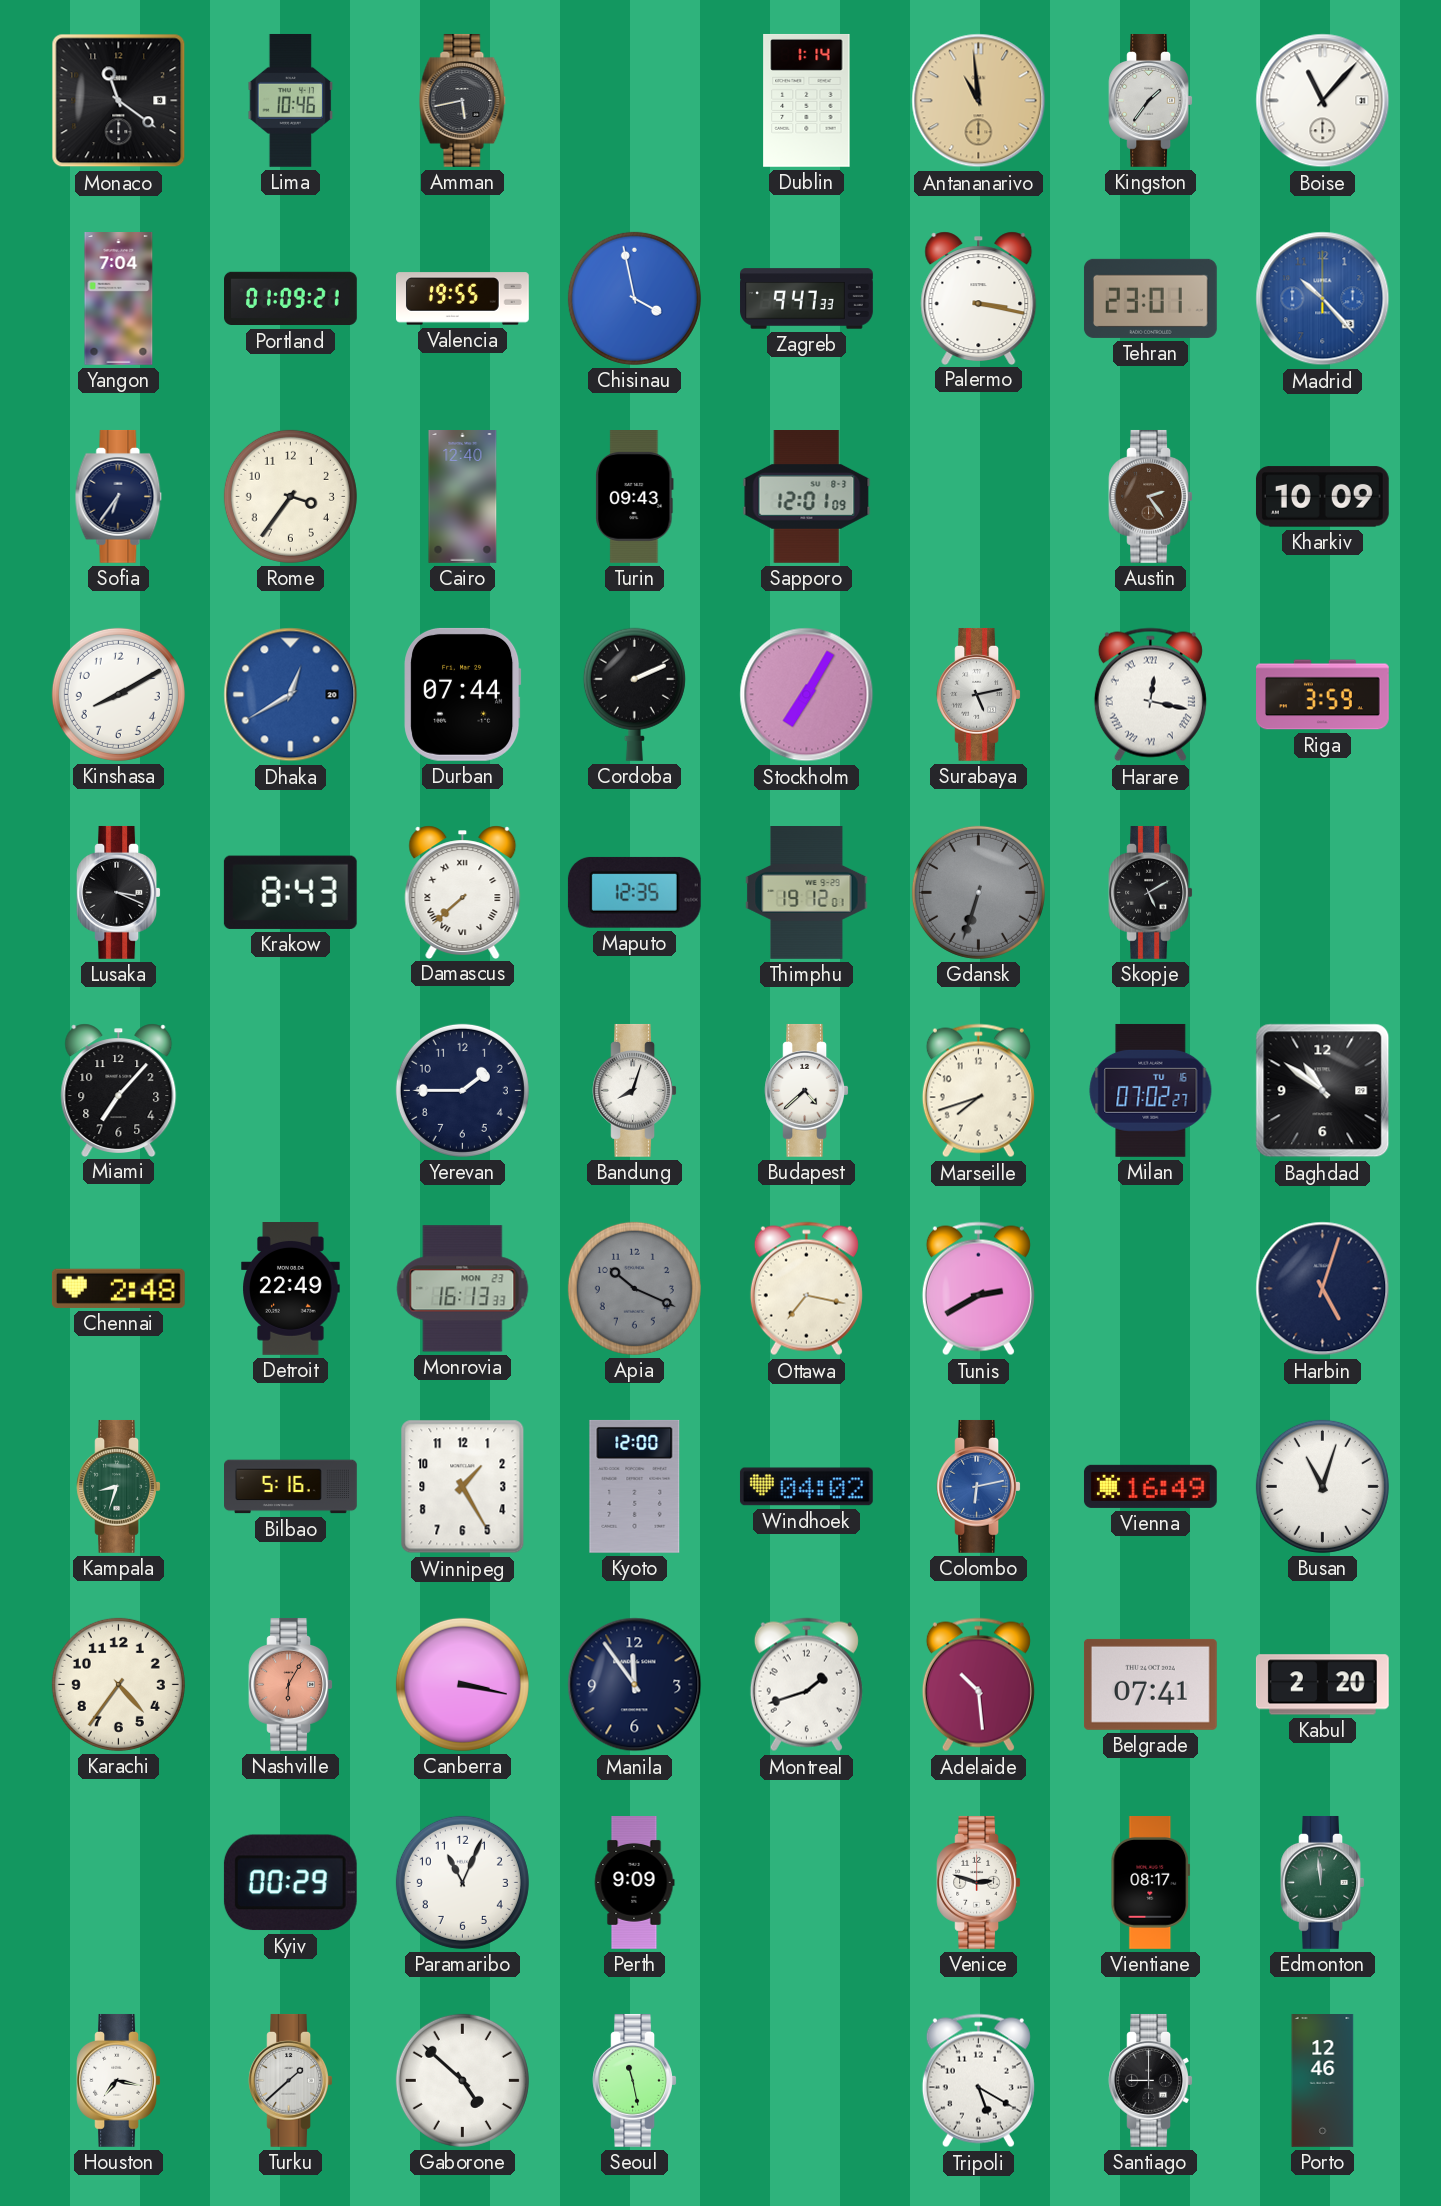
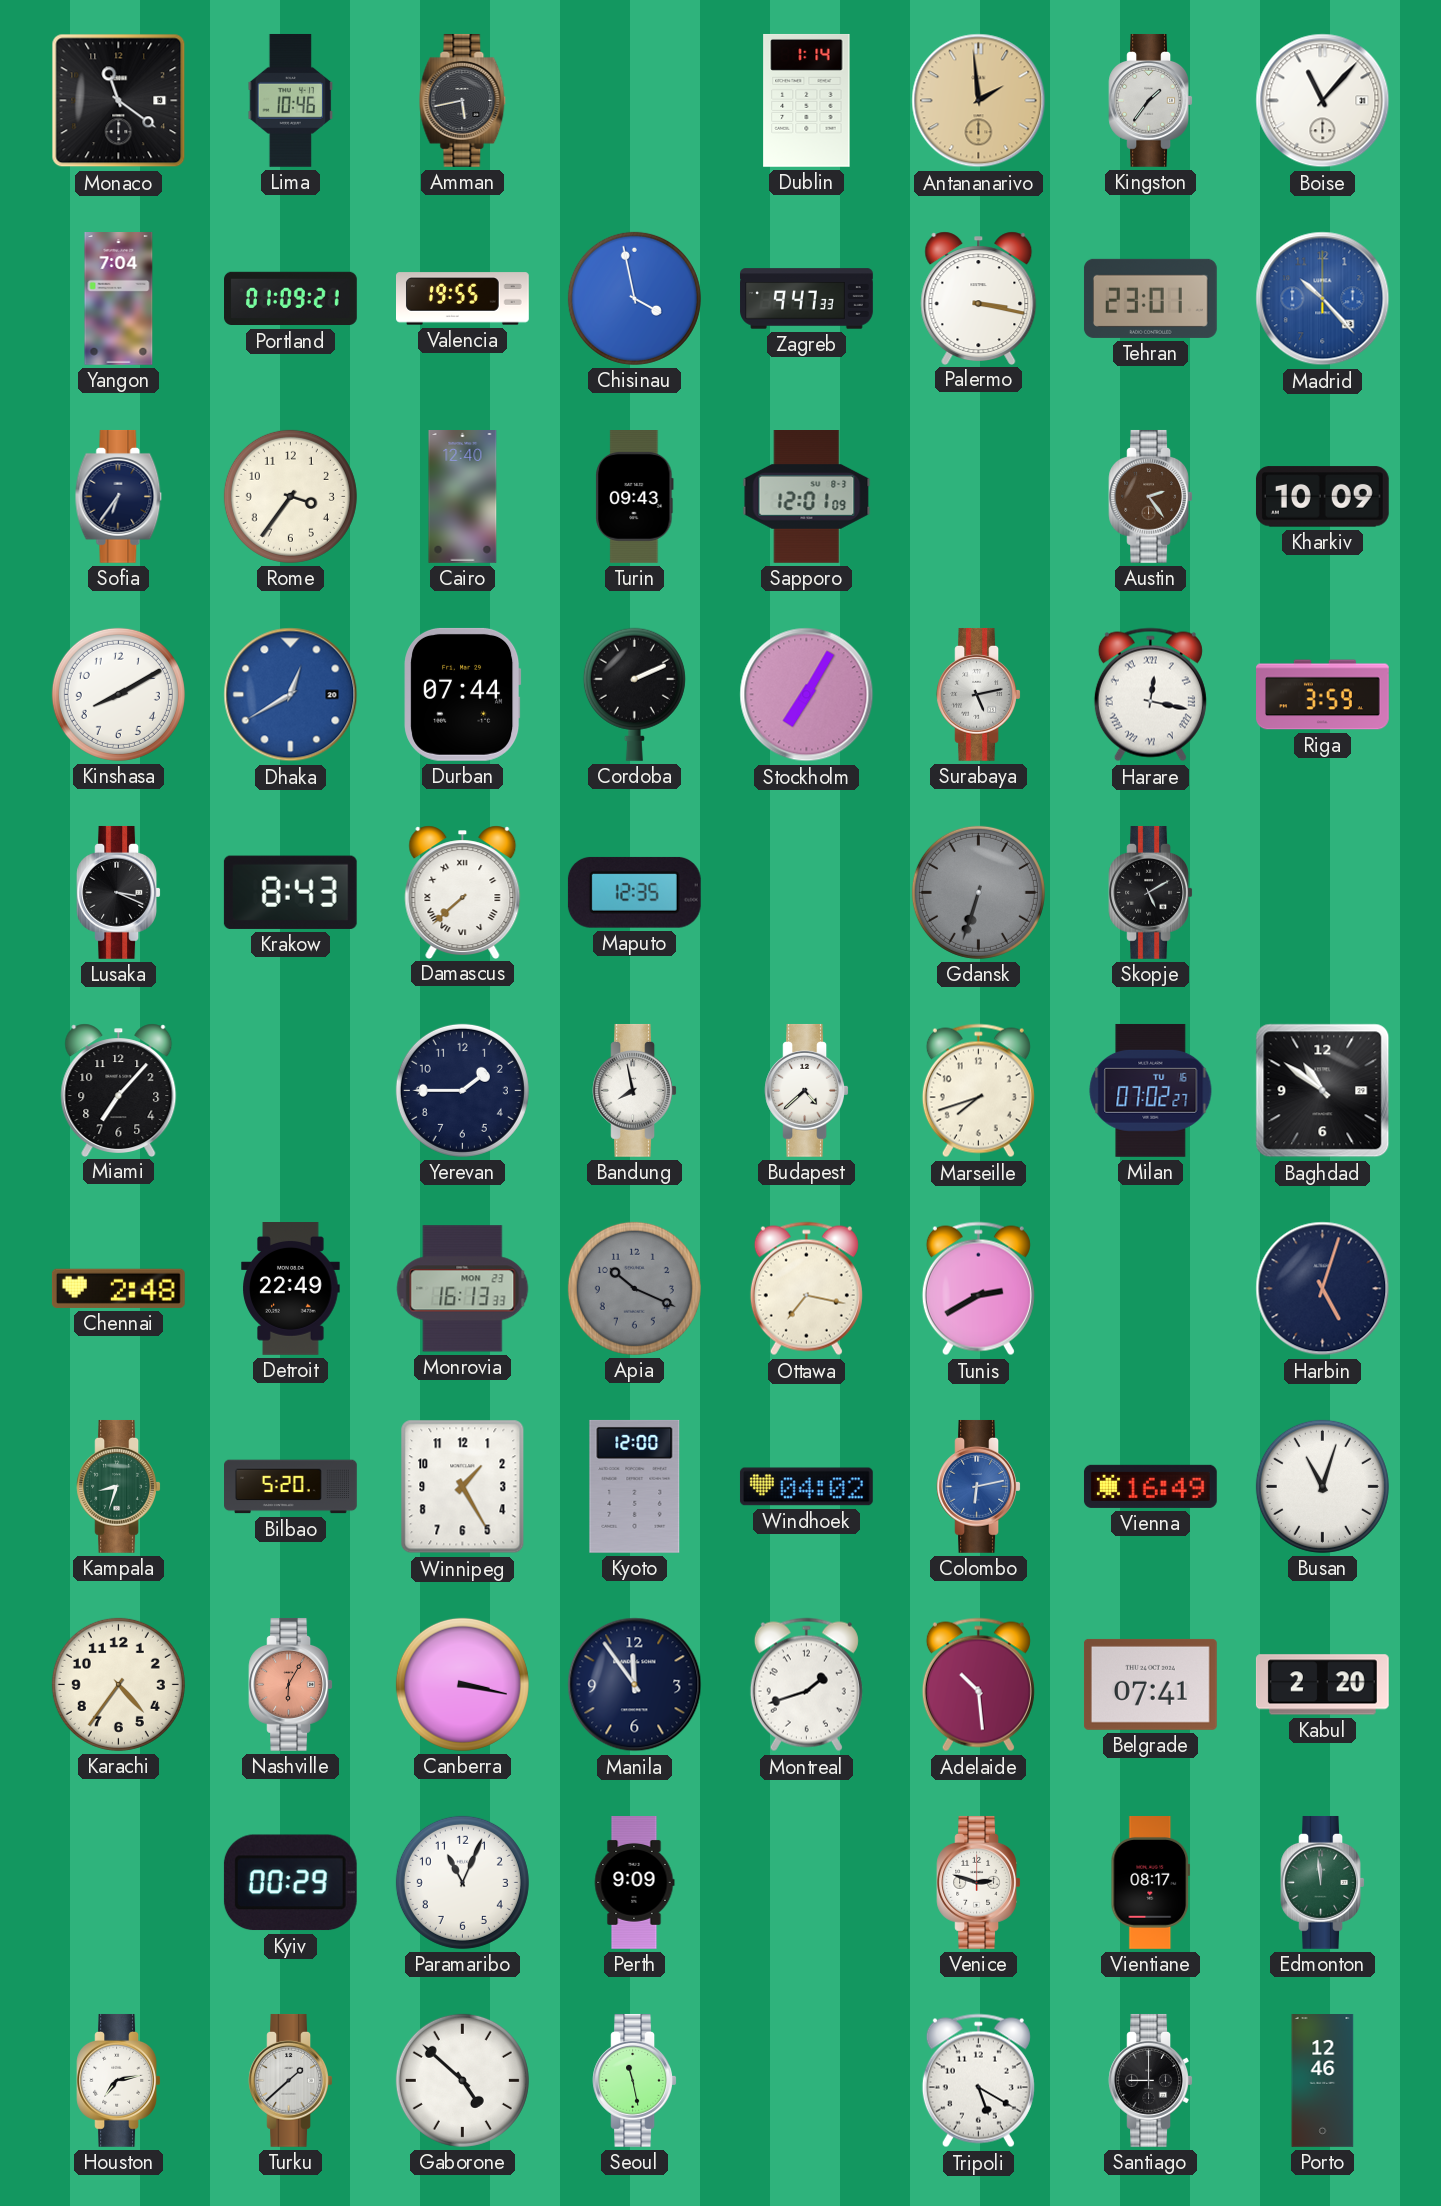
Antananarivo: 10:59 -> 1:59
Thimphu: 19:12 -> none
Bandung: 8:03 -> 7:58
Bilbao: 5:16 -> 5:20
Houston: 7:17 -> 7:13
